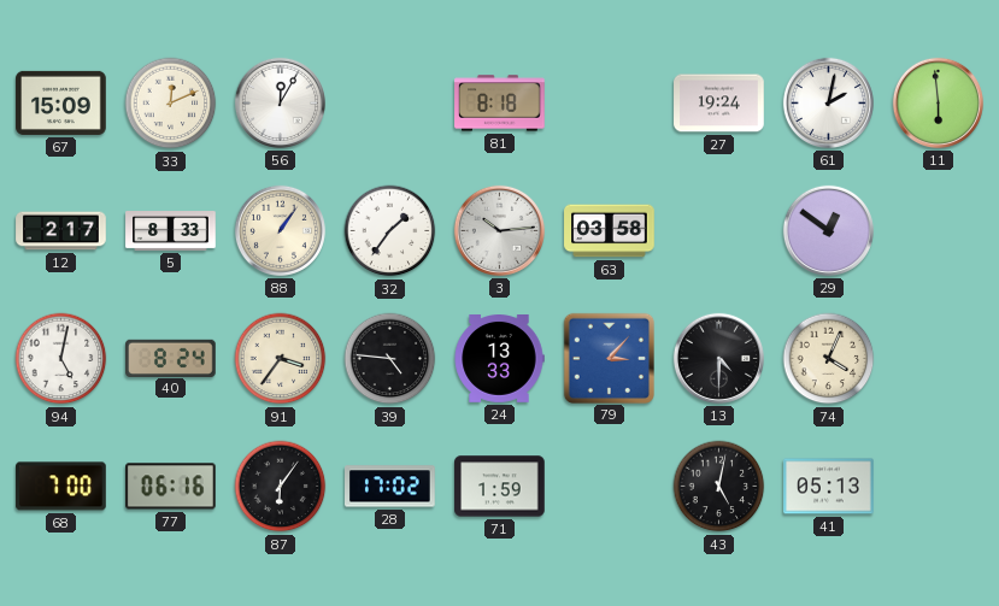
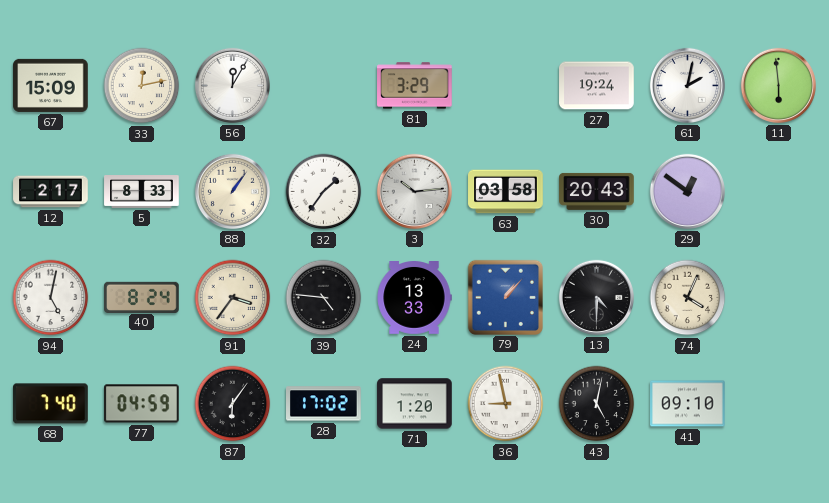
33: 12:11 -> 12:13
81: 8:18 -> 3:29
30: none -> 20:43
79: 3:07 -> 1:07
68: 7:00 -> 7:40
77: 06:16 -> 04:59
71: 1:59 -> 1:20
36: none -> 8:58
41: 05:13 -> 09:10
